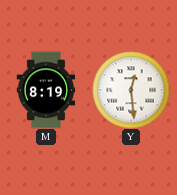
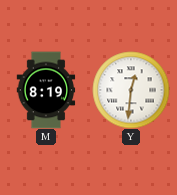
Y: 12:29 -> 12:31
